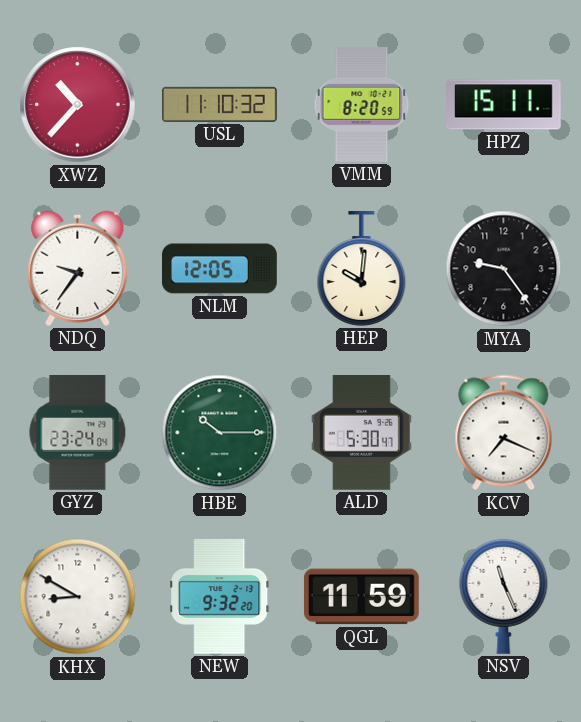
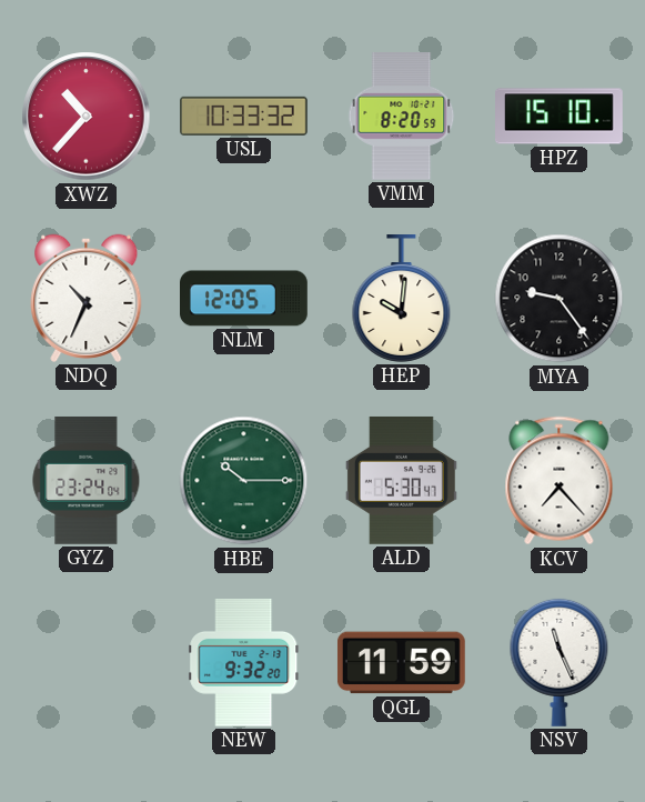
USL: 11:10 -> 10:33
HPZ: 15:11 -> 15:10
NDQ: 9:36 -> 10:34
KCV: 7:19 -> 7:23
KHX: 8:50 -> none
